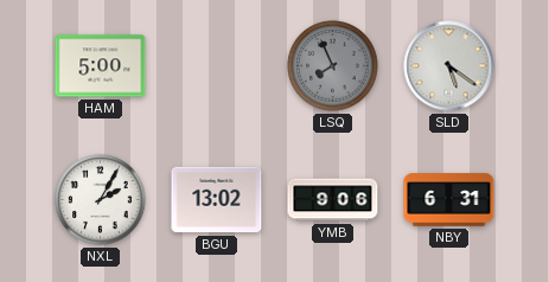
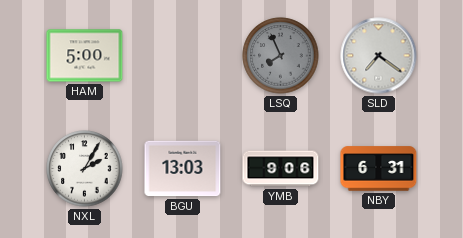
SLD: 5:21 -> 7:21
BGU: 13:02 -> 13:03
